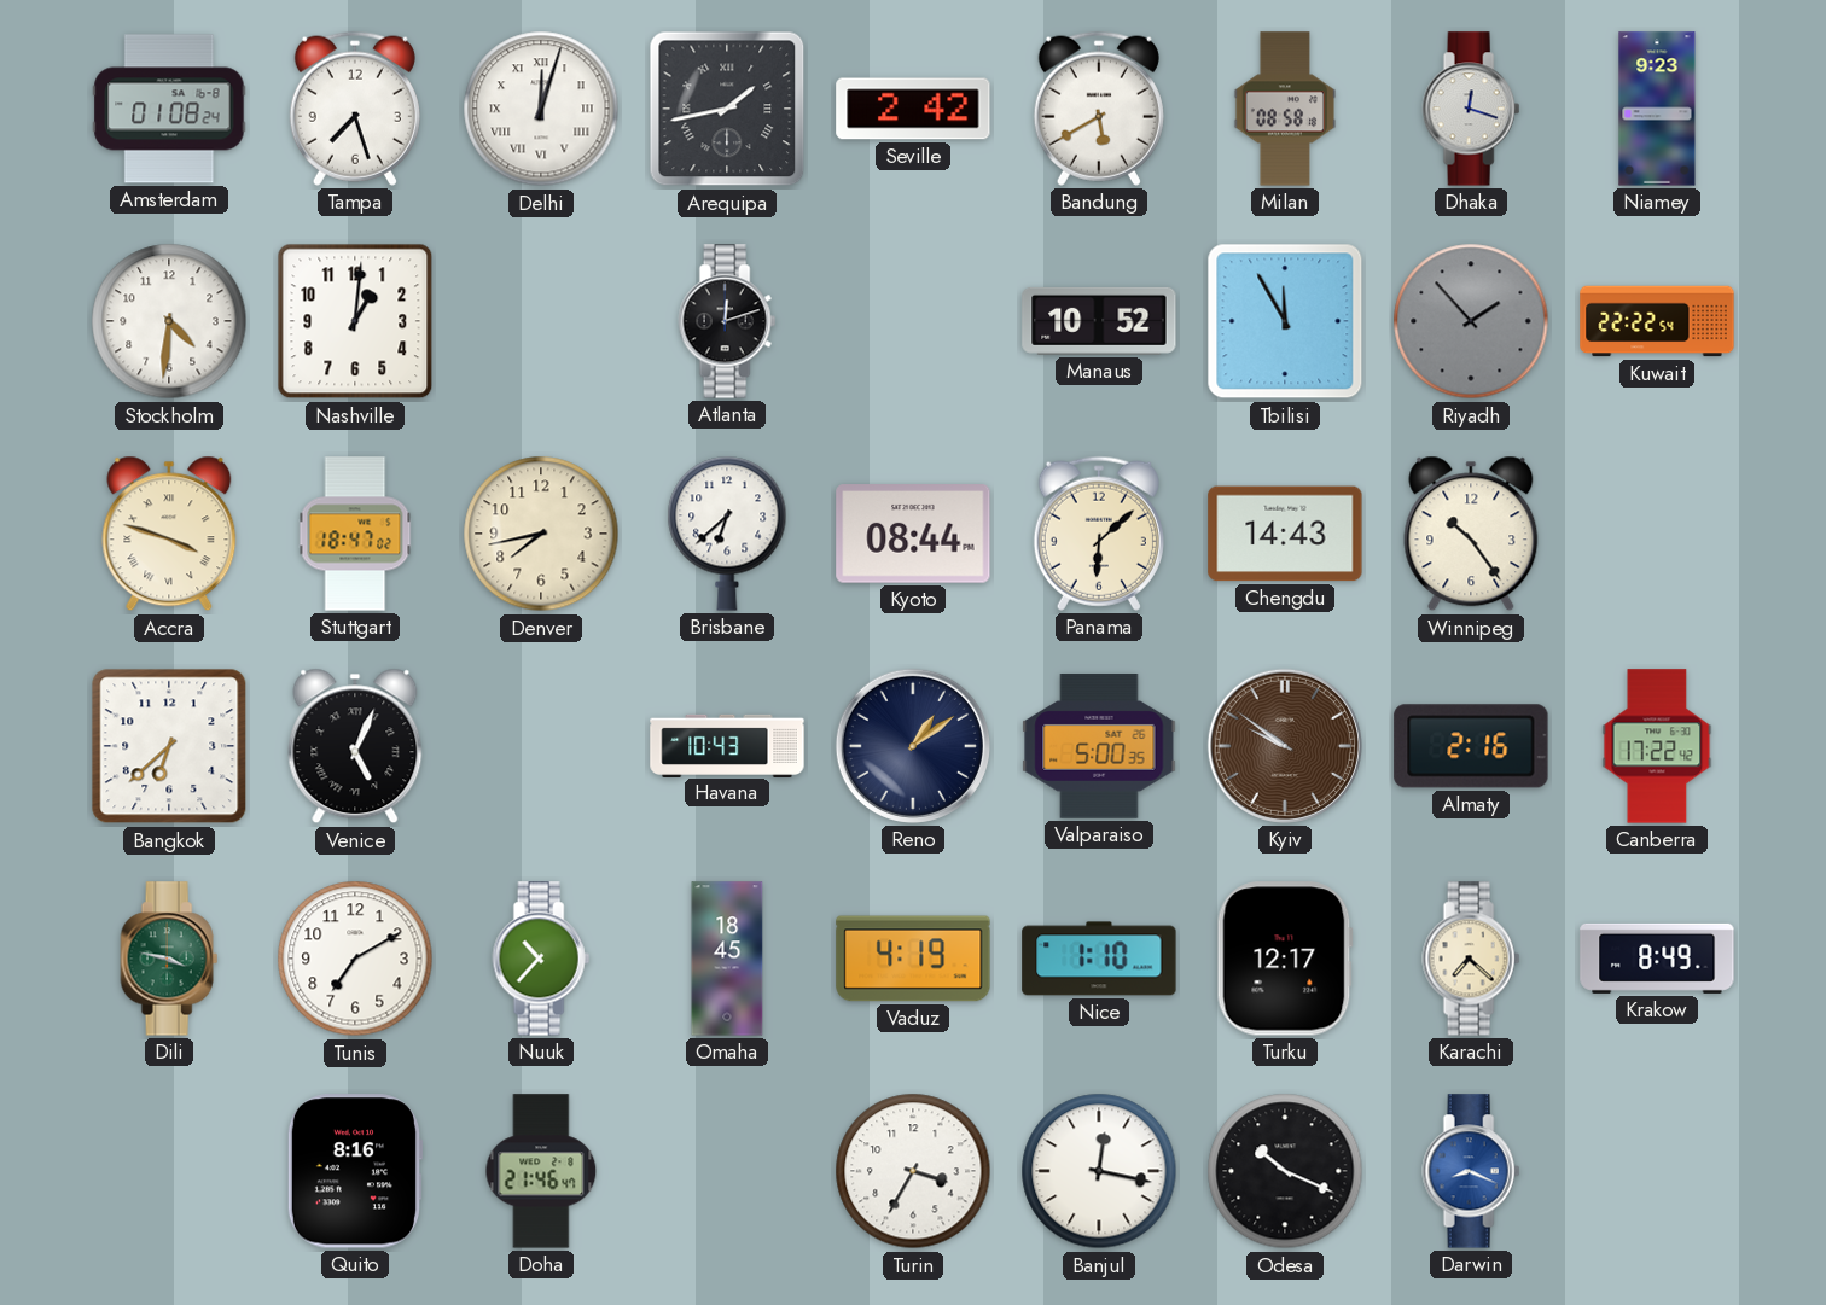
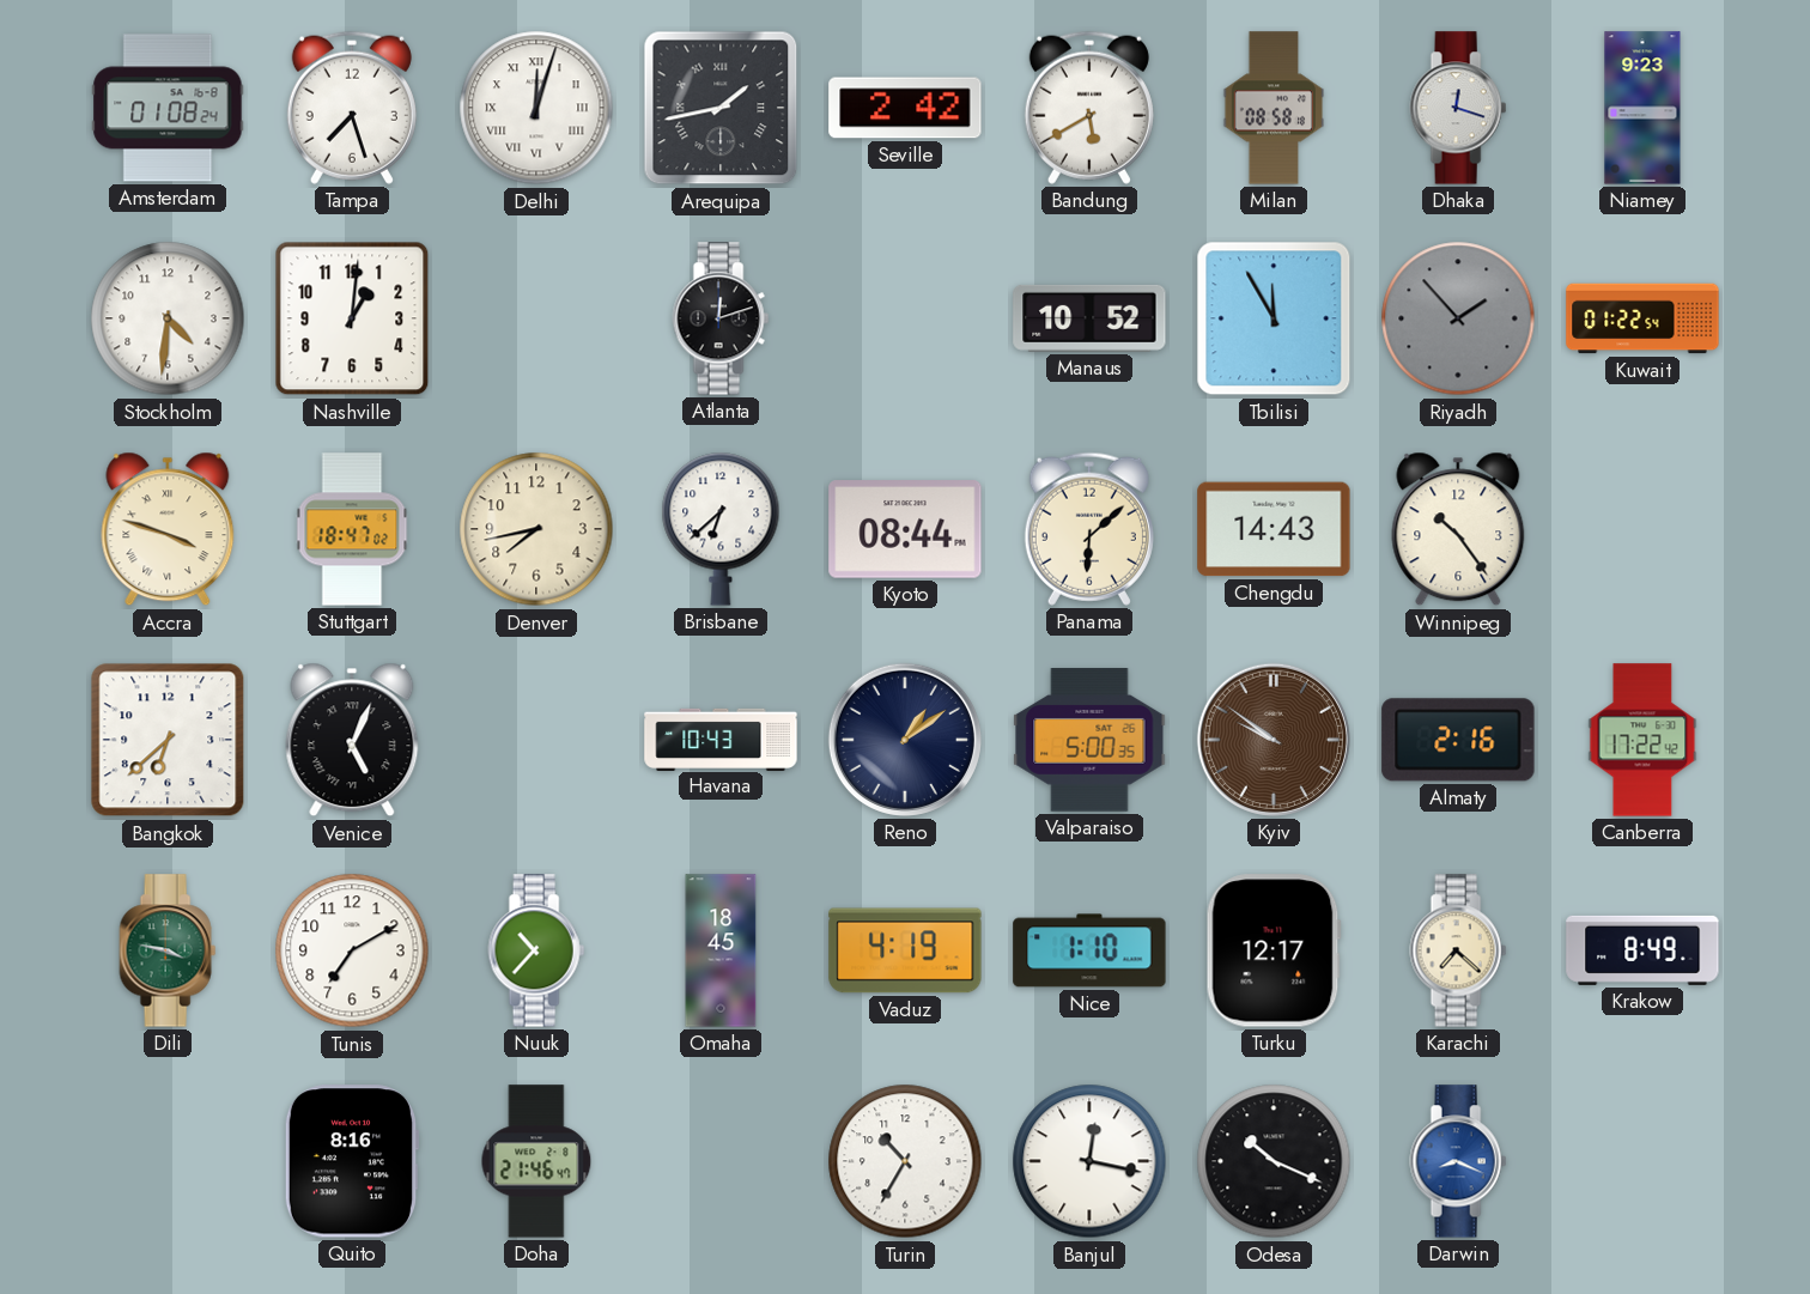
Kuwait: 22:22 -> 01:22
Turin: 3:35 -> 10:35
